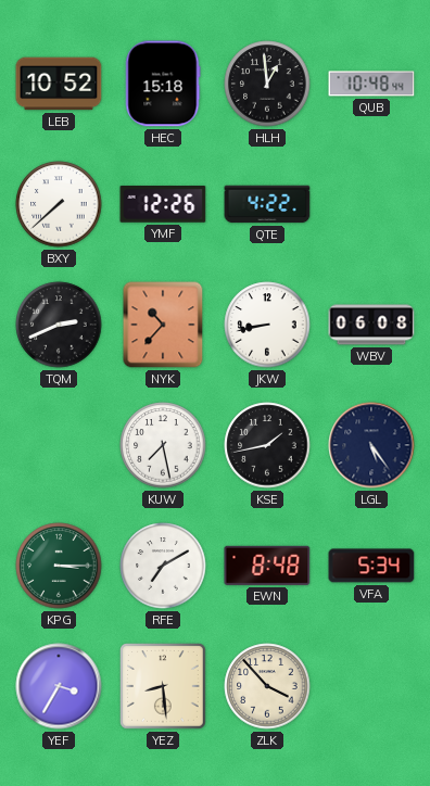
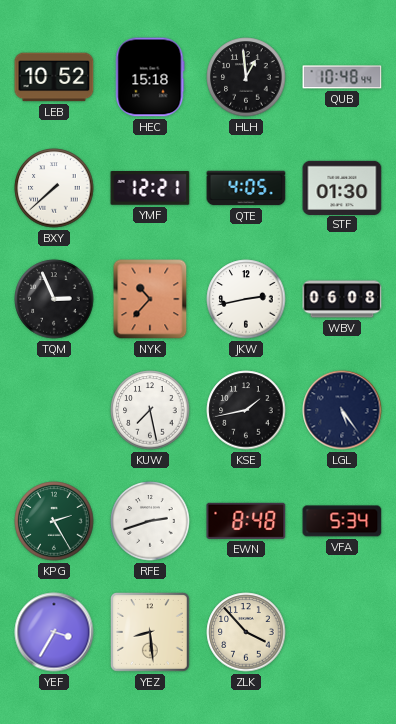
YMF: 12:26 -> 12:21
QTE: 4:22 -> 4:05
STF: none -> 01:30
TQM: 2:41 -> 2:56
JKW: 8:43 -> 2:43
KPG: 3:15 -> 2:25
RFE: 7:10 -> 2:42
